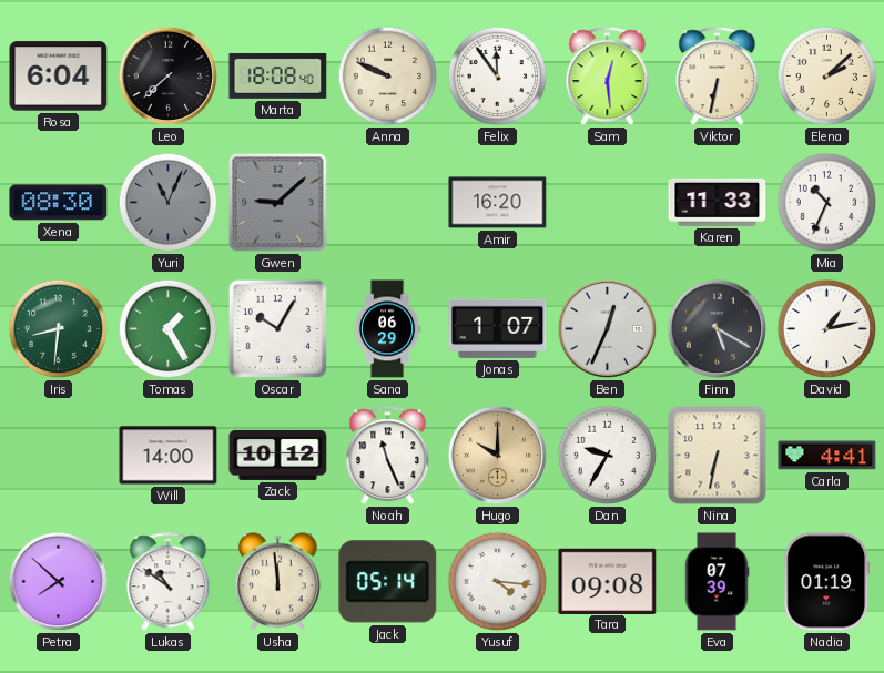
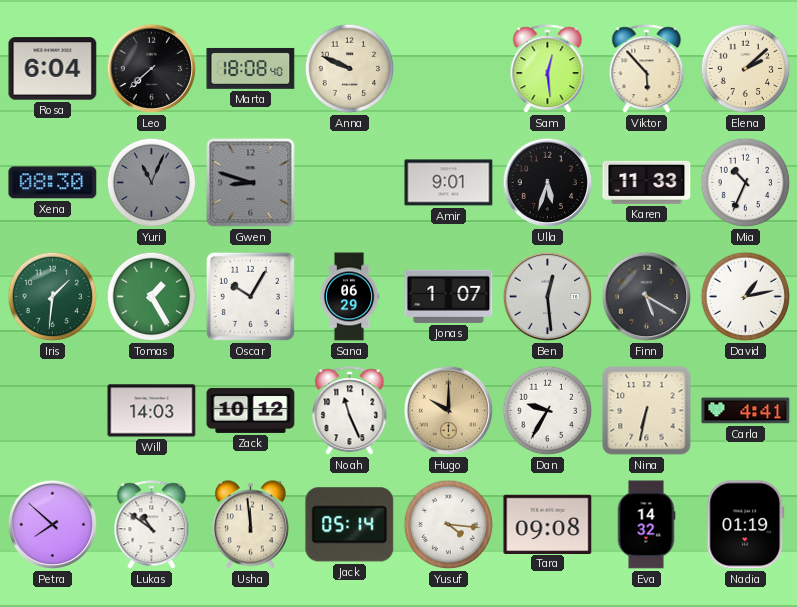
Felix: 11:54 -> none
Viktor: 6:32 -> 5:53
Gwen: 9:08 -> 8:48
Amir: 16:20 -> 9:01
Ulla: none -> 5:33
Iris: 8:31 -> 1:31
Ben: 12:34 -> 12:29
Will: 14:00 -> 14:03
Eva: 07:39 -> 14:32
